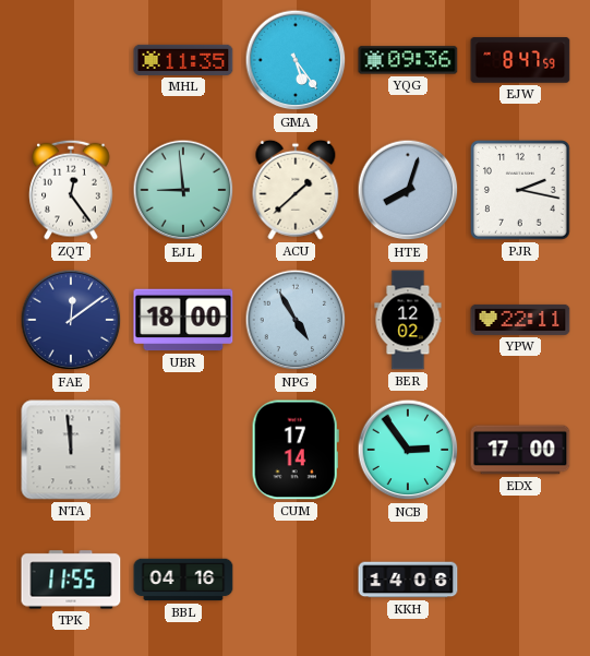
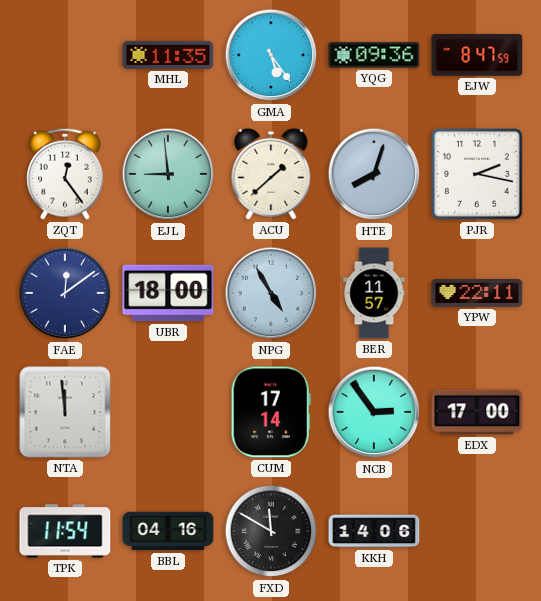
BER: 12:02 -> 11:57
TPK: 11:55 -> 11:54
FXD: none -> 11:50
